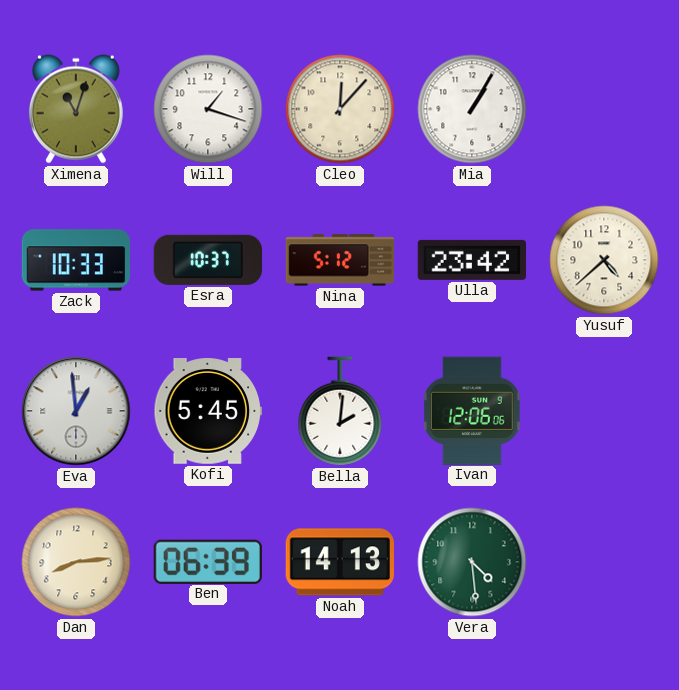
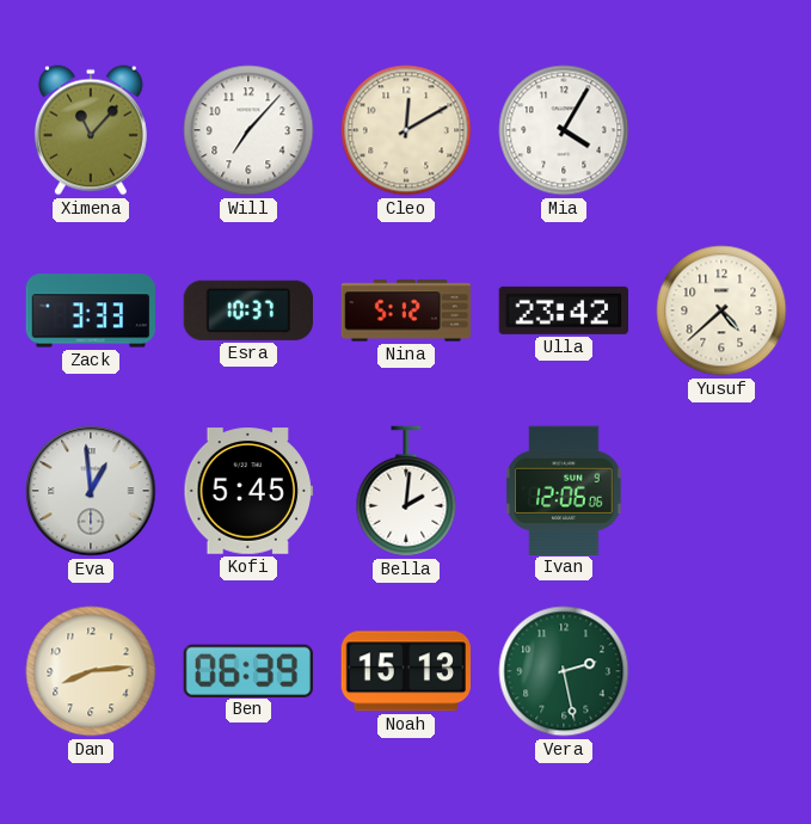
Ximena: 11:03 -> 11:07
Will: 1:18 -> 7:07
Cleo: 12:07 -> 12:10
Mia: 1:05 -> 4:05
Zack: 10:33 -> 3:33
Noah: 14:13 -> 15:13
Vera: 4:29 -> 2:28
